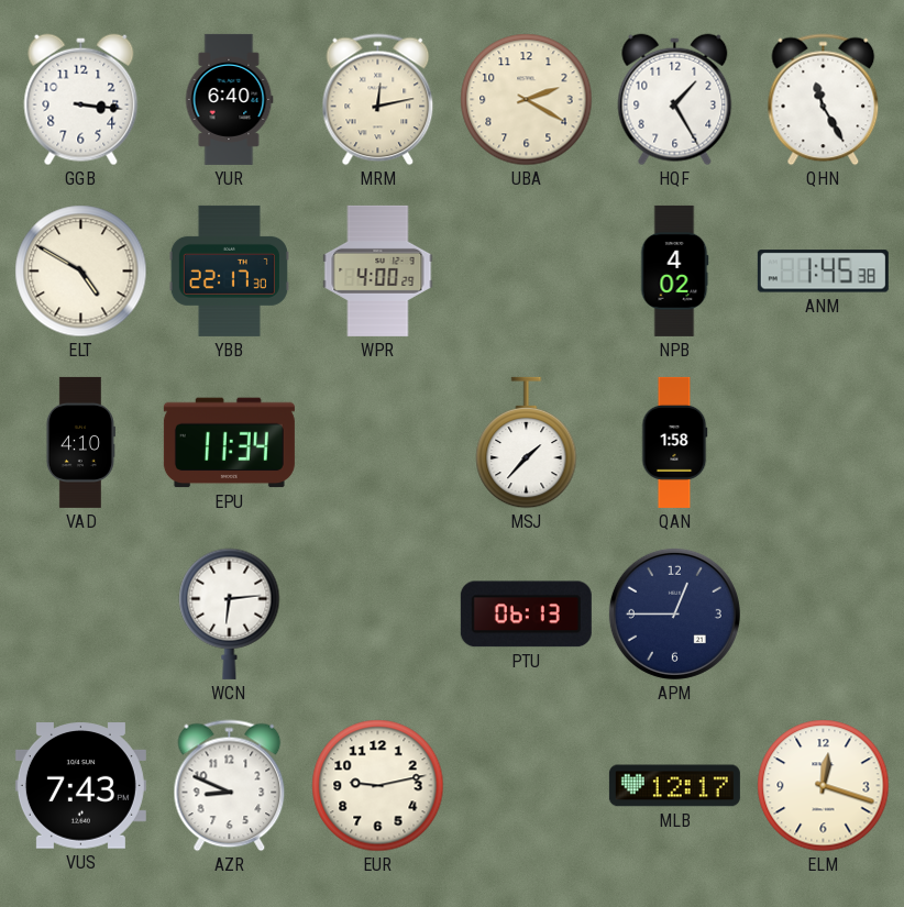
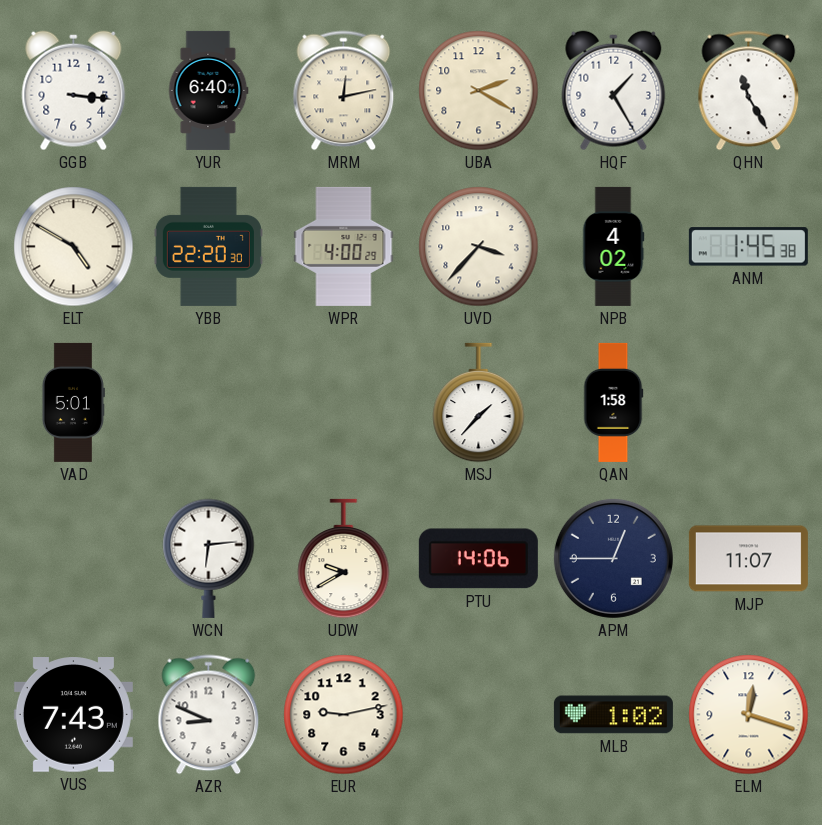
YBB: 22:17 -> 22:20
UVD: none -> 3:37
VAD: 4:10 -> 5:01
EPU: 11:34 -> none
UDW: none -> 9:40
PTU: 06:13 -> 14:06
MJP: none -> 11:07
MLB: 12:17 -> 1:02
